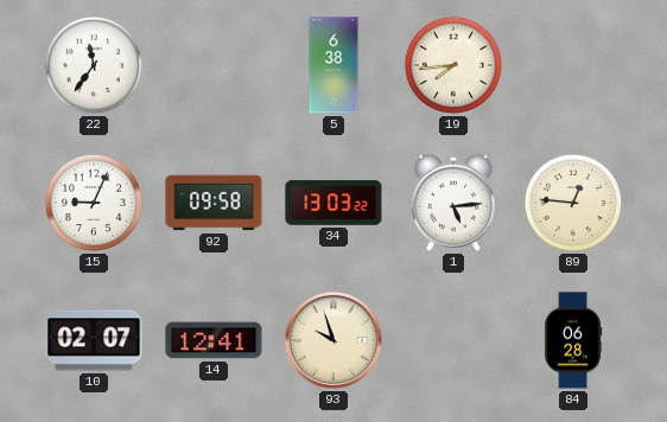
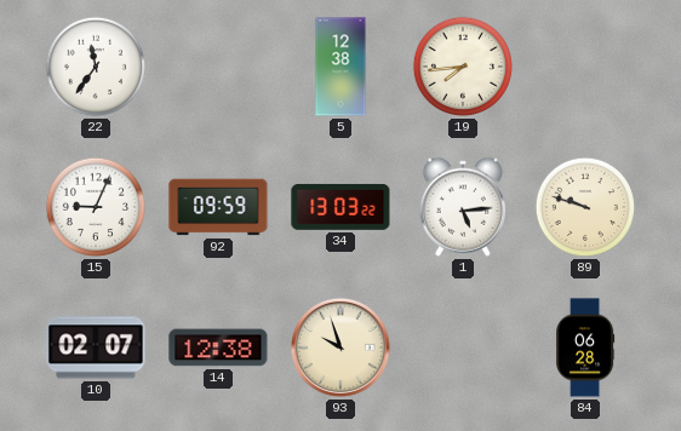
5: 6:38 -> 12:38
92: 09:58 -> 09:59
89: 12:46 -> 9:48
14: 12:41 -> 12:38
